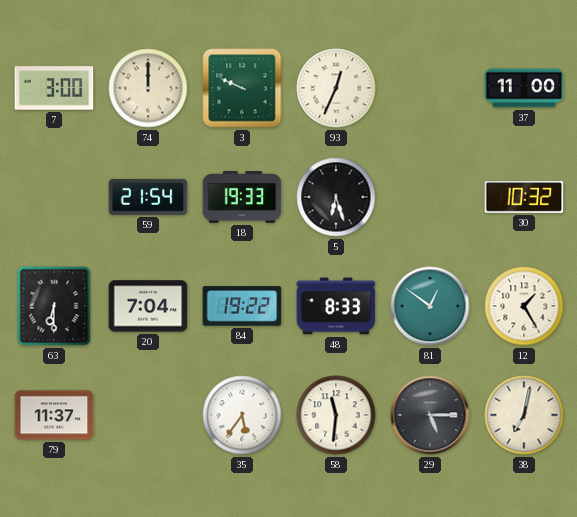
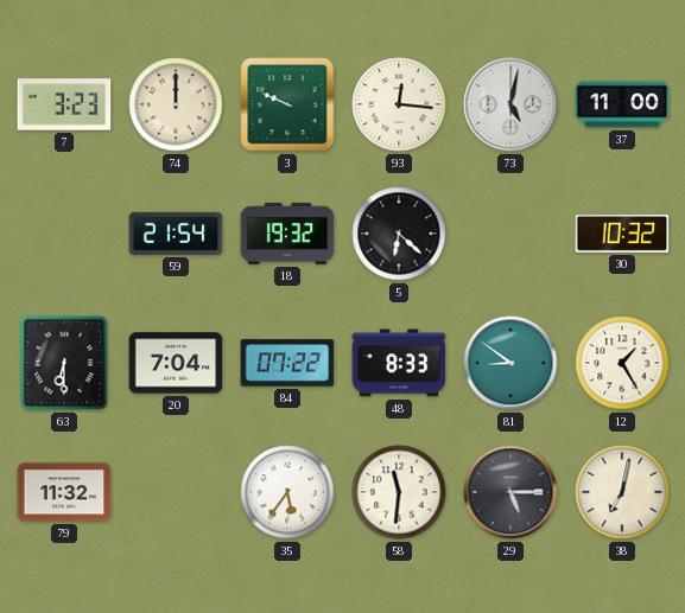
7: 3:00 -> 3:23
93: 12:34 -> 12:16
73: none -> 5:02
18: 19:33 -> 19:32
5: 6:27 -> 6:22
84: 19:22 -> 07:22
81: 12:51 -> 8:51
79: 11:37 -> 11:32
